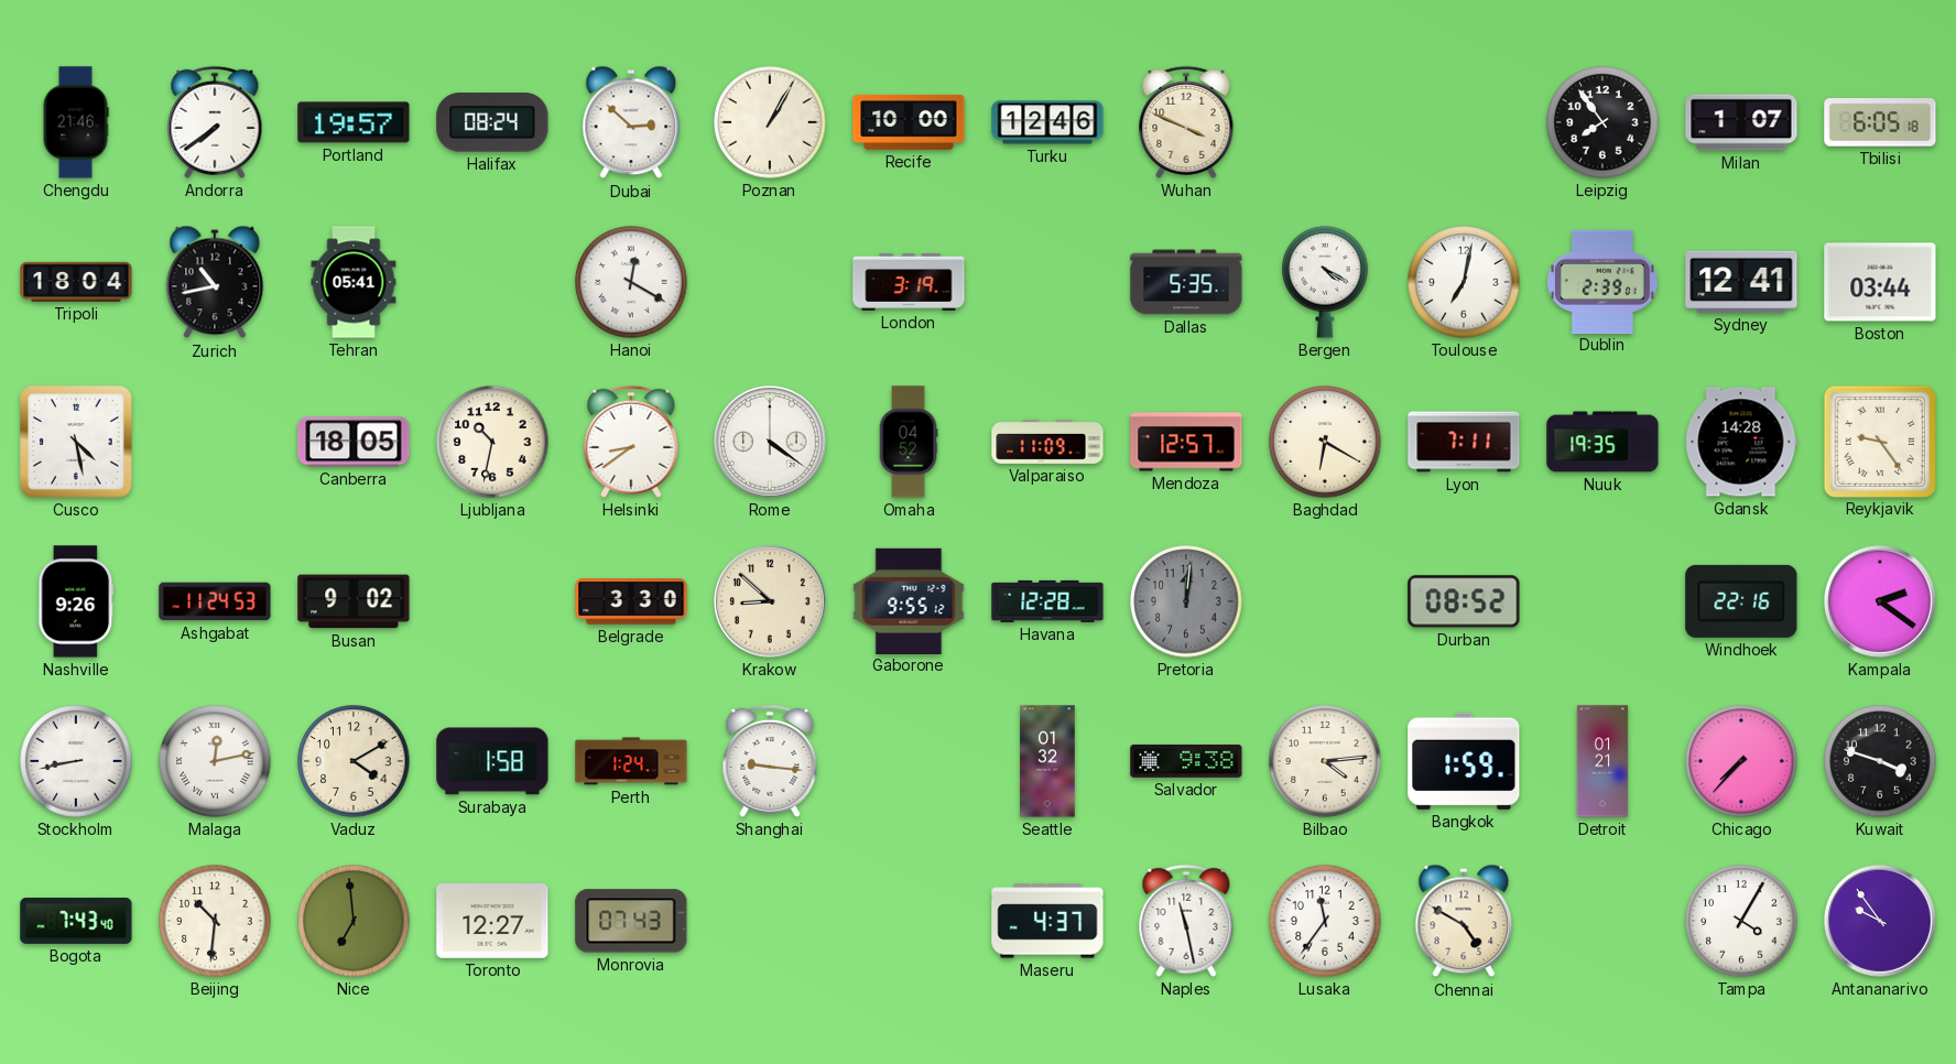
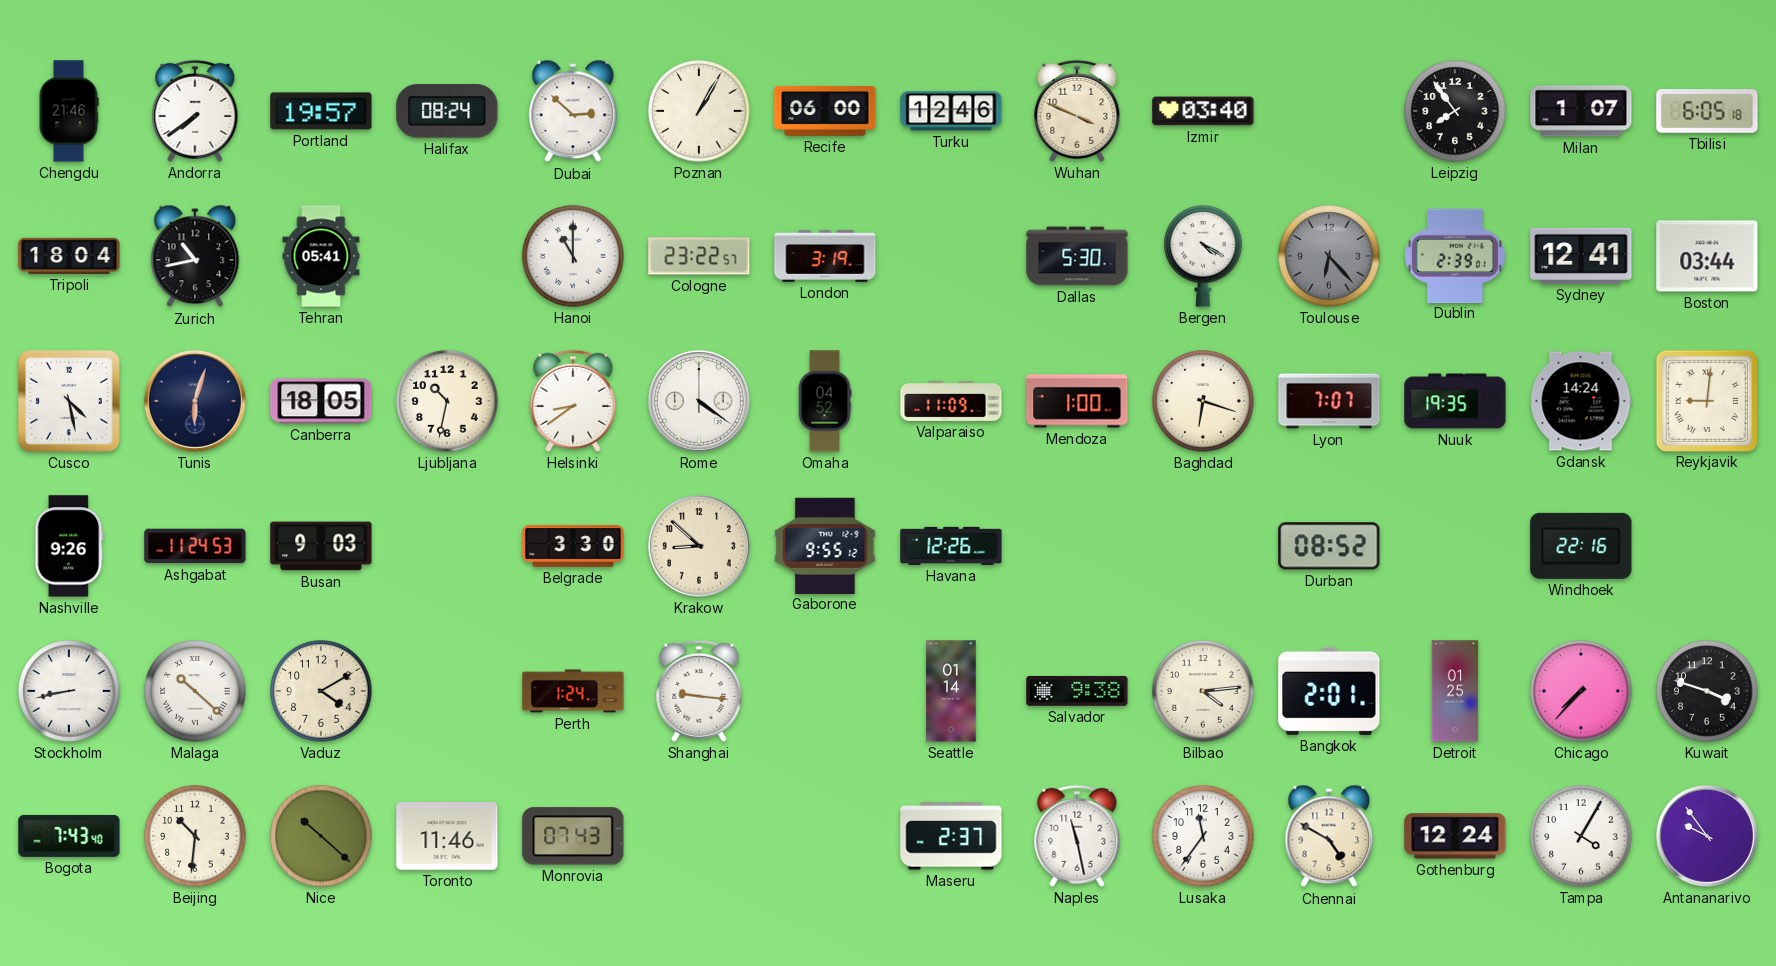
Recife: 10:00 -> 06:00
Izmir: none -> 03:40
Hanoi: 12:20 -> 11:00
Cologne: none -> 23:22
Dallas: 5:35 -> 5:30
Toulouse: 7:02 -> 6:23
Toulouse dial: white -> grey
Tunis: none -> 6:03
Mendoza: 12:57 -> 1:00
Baghdad: 6:20 -> 6:18
Lyon: 7:11 -> 7:07
Gdansk: 14:28 -> 14:24
Reykjavik: 9:24 -> 9:01
Busan: 9:02 -> 9:03
Havana: 12:28 -> 12:26
Pretoria: 12:01 -> none
Kampala: 2:21 -> none
Malaga: 12:13 -> 10:22
Surabaya: 1:58 -> none
Seattle: 01:32 -> 01:14
Bangkok: 1:59 -> 2:01
Detroit: 01:21 -> 01:25
Nice: 6:59 -> 10:22
Toronto: 12:27 -> 11:46
Maseru: 4:37 -> 2:37
Gothenburg: none -> 12:24
